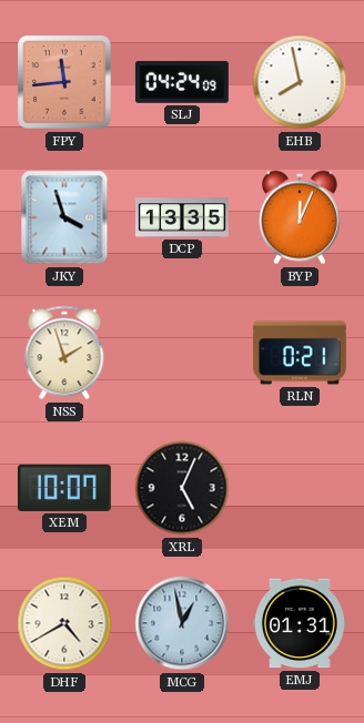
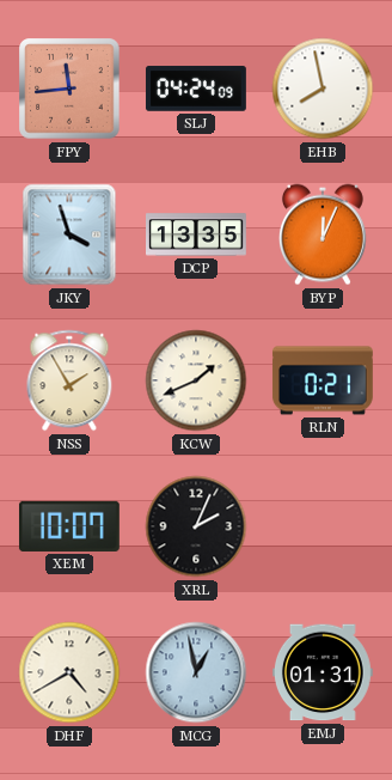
NSS: 1:57 -> 1:55
KCW: none -> 1:41
XRL: 5:04 -> 2:04
